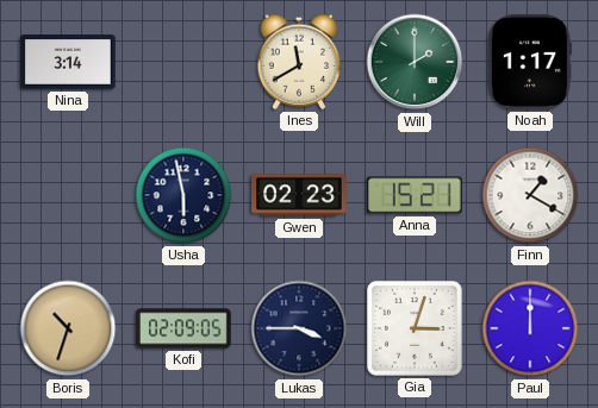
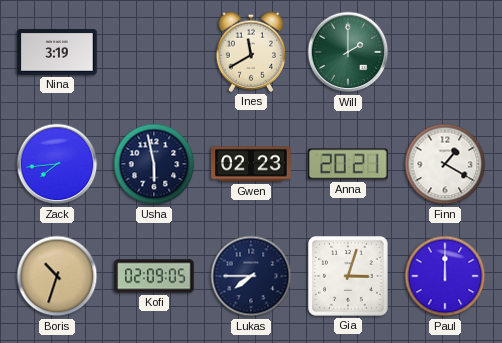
Nina: 3:14 -> 3:19
Noah: 1:17 -> none
Zack: none -> 7:44
Anna: 15:21 -> 20:21
Lukas: 3:45 -> 7:45
